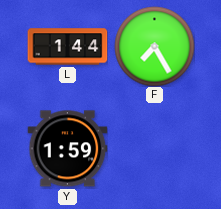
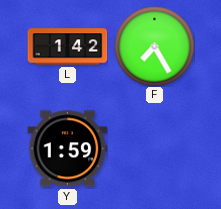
L: 1:44 -> 1:42
